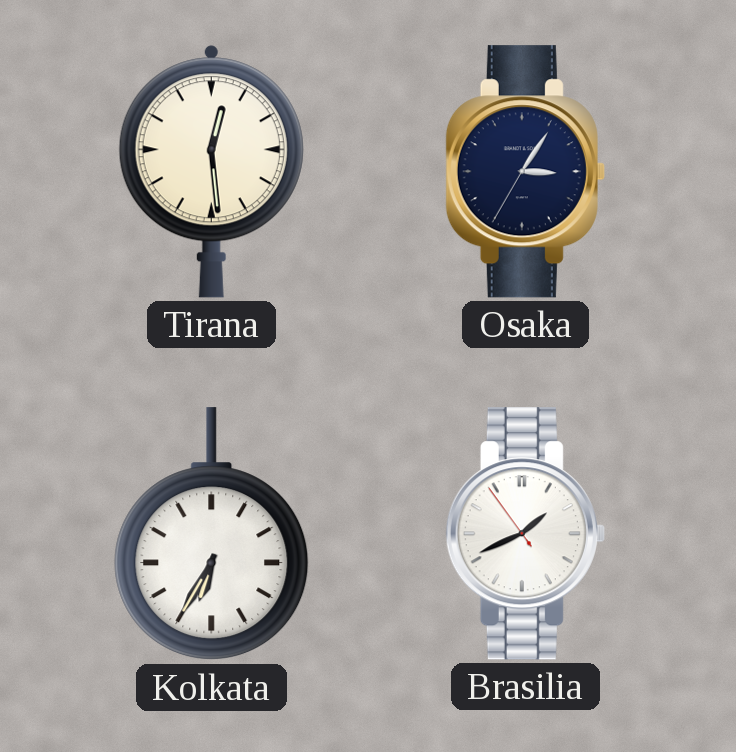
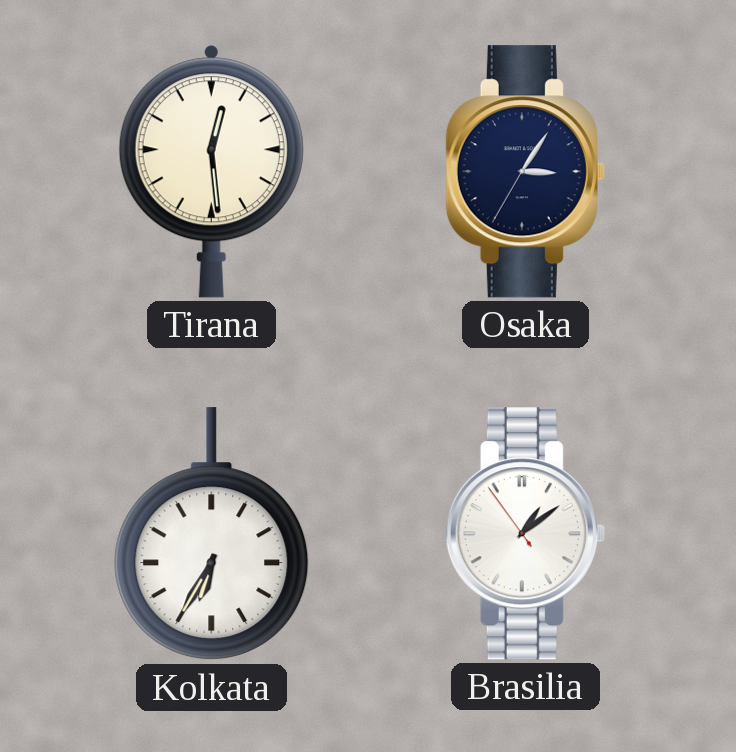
Brasilia: 1:40 -> 1:08
